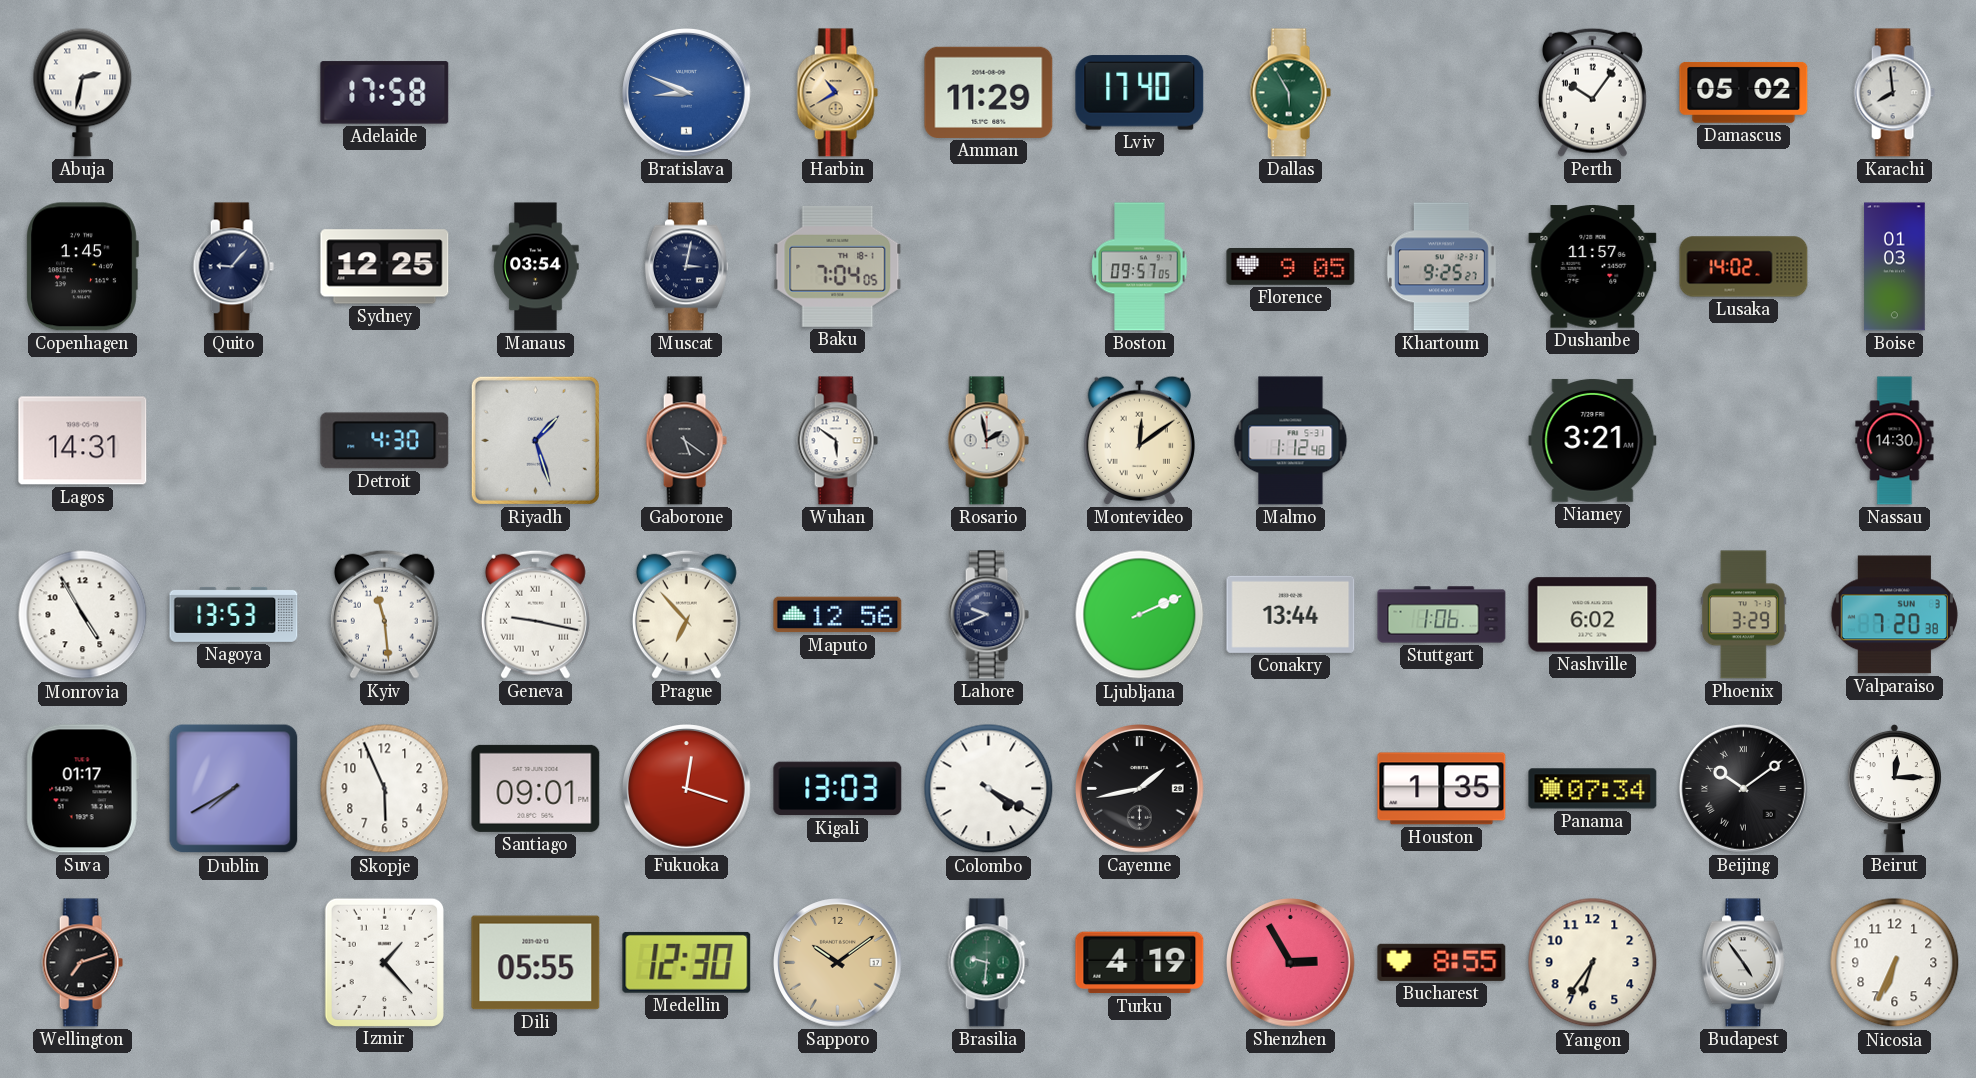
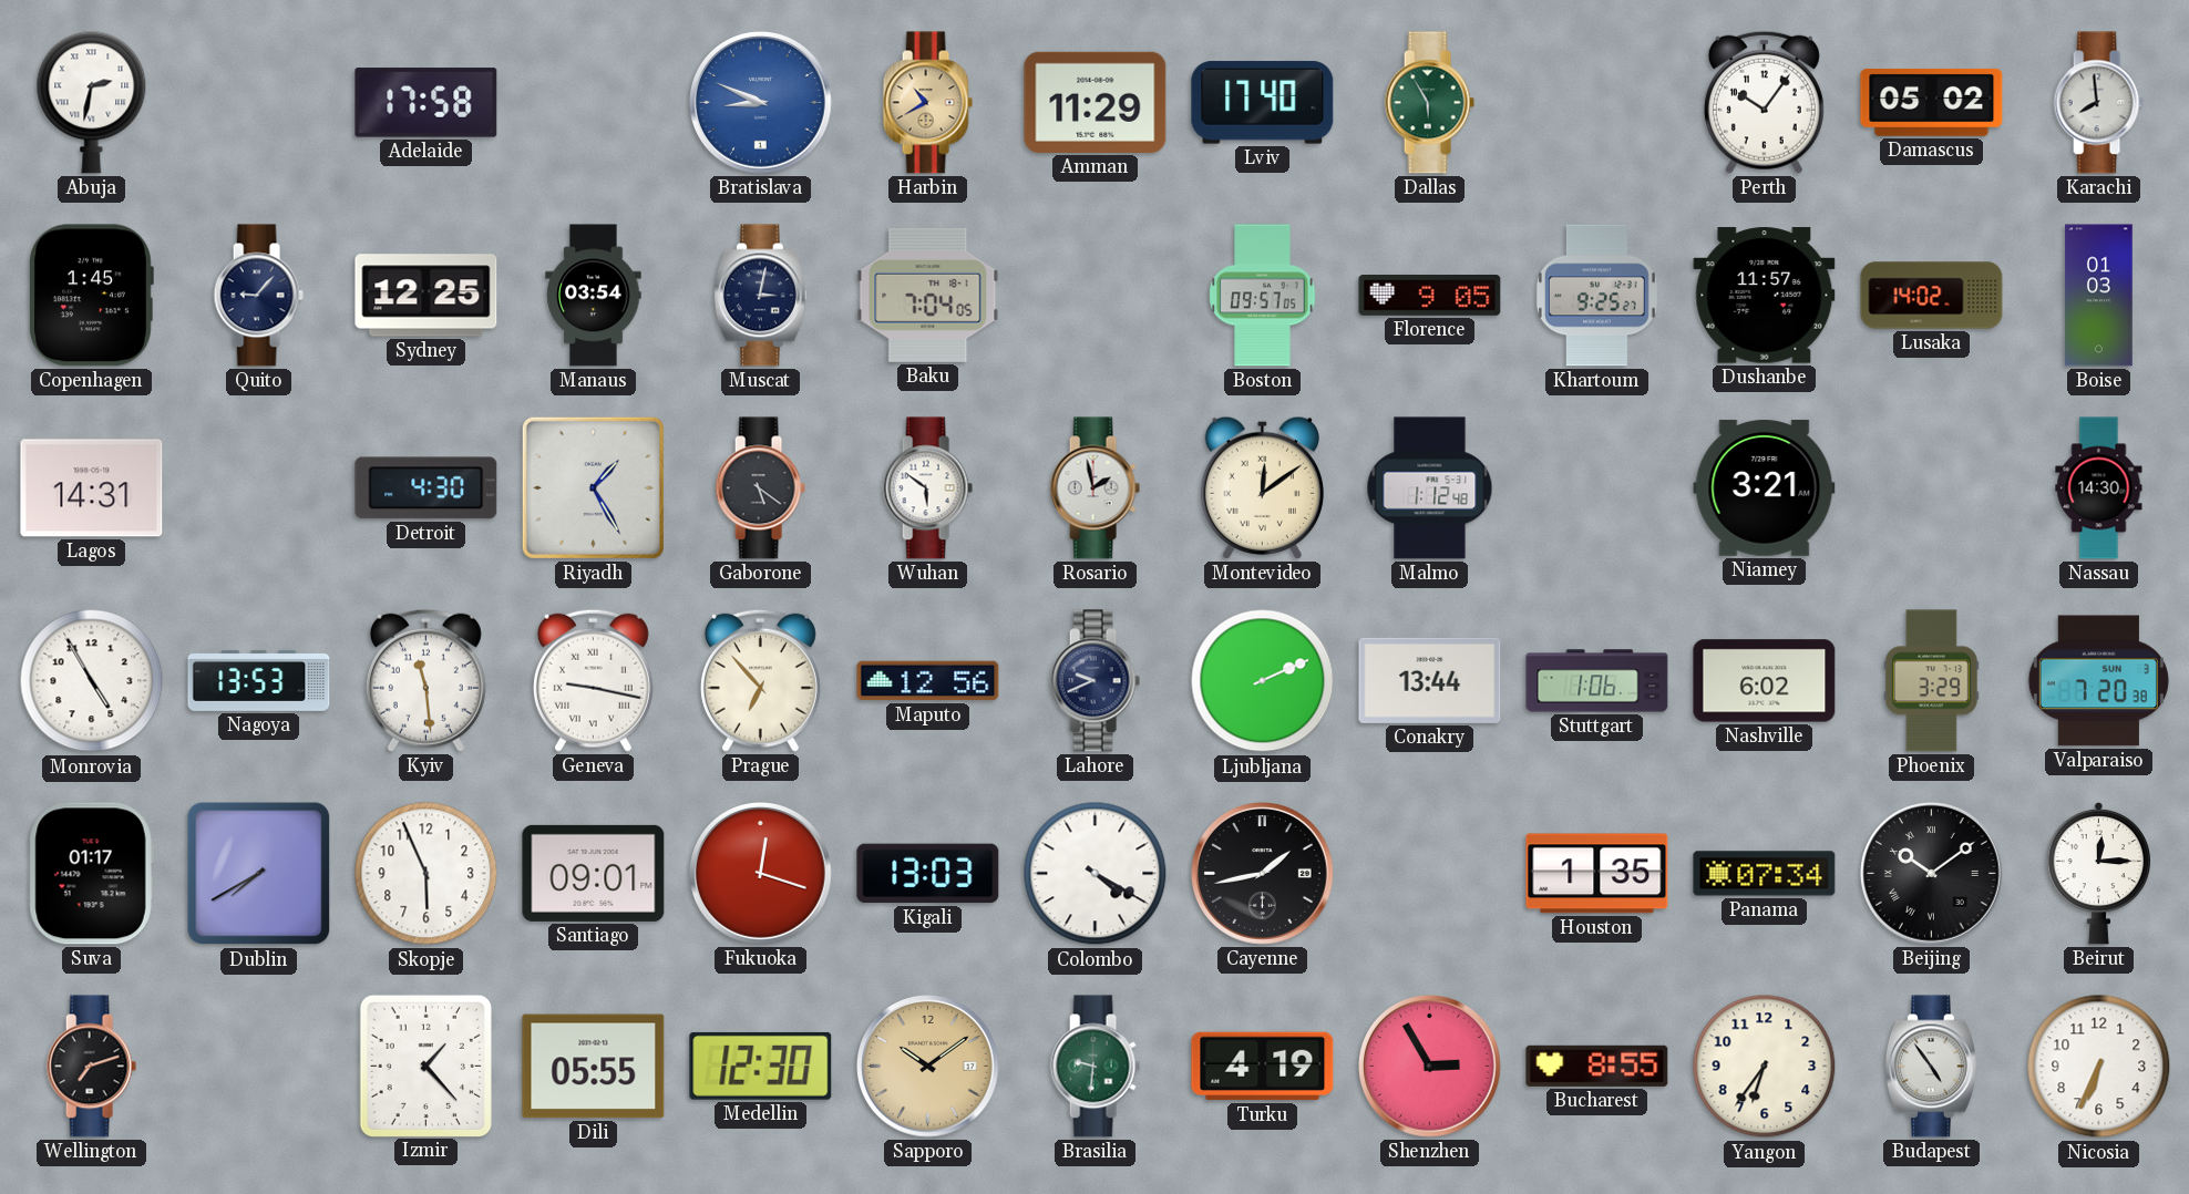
Riyadh: 1:27 -> 1:25
